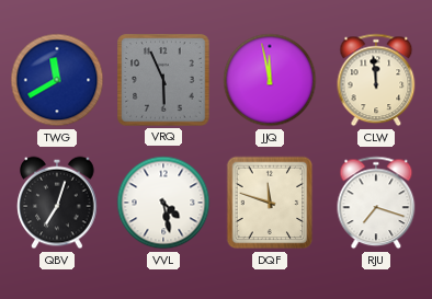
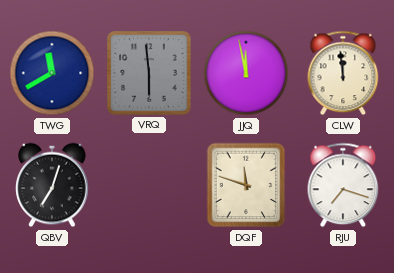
VRQ: 5:56 -> 5:59
VVL: 4:28 -> none
